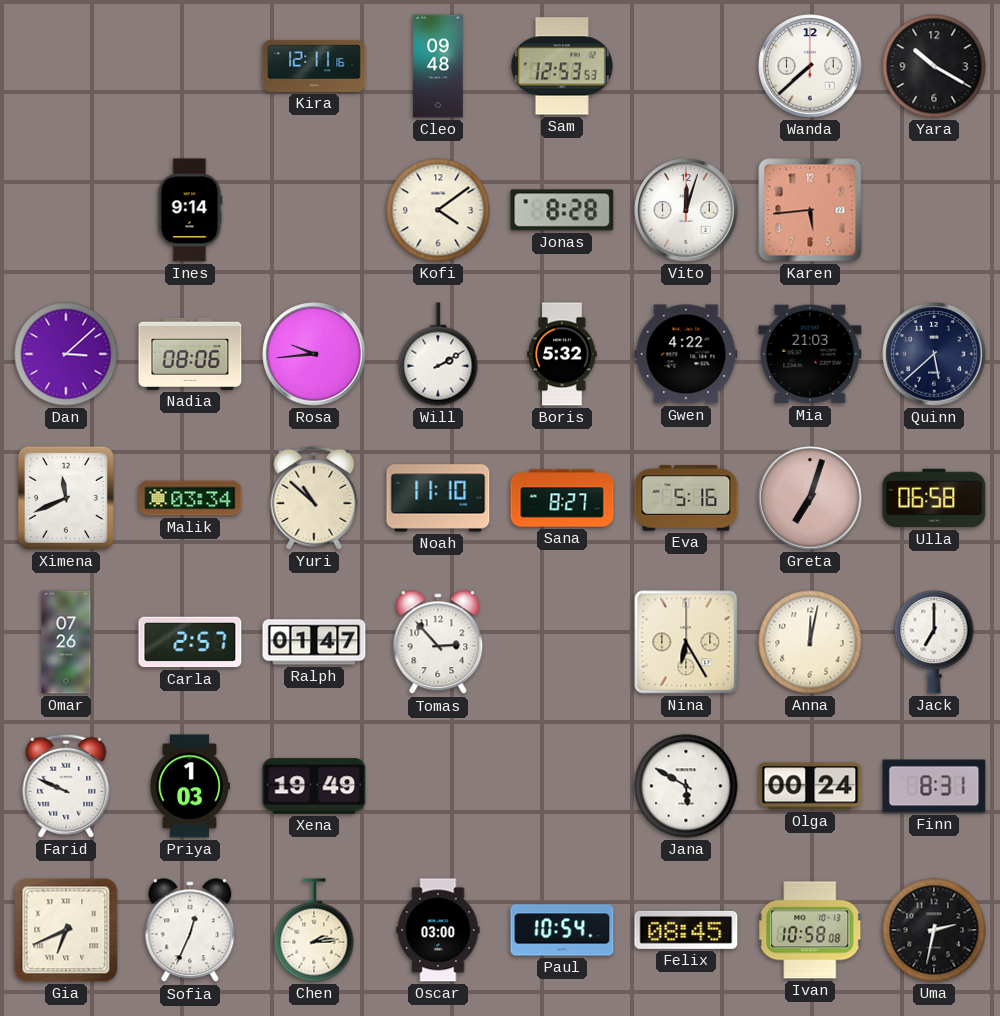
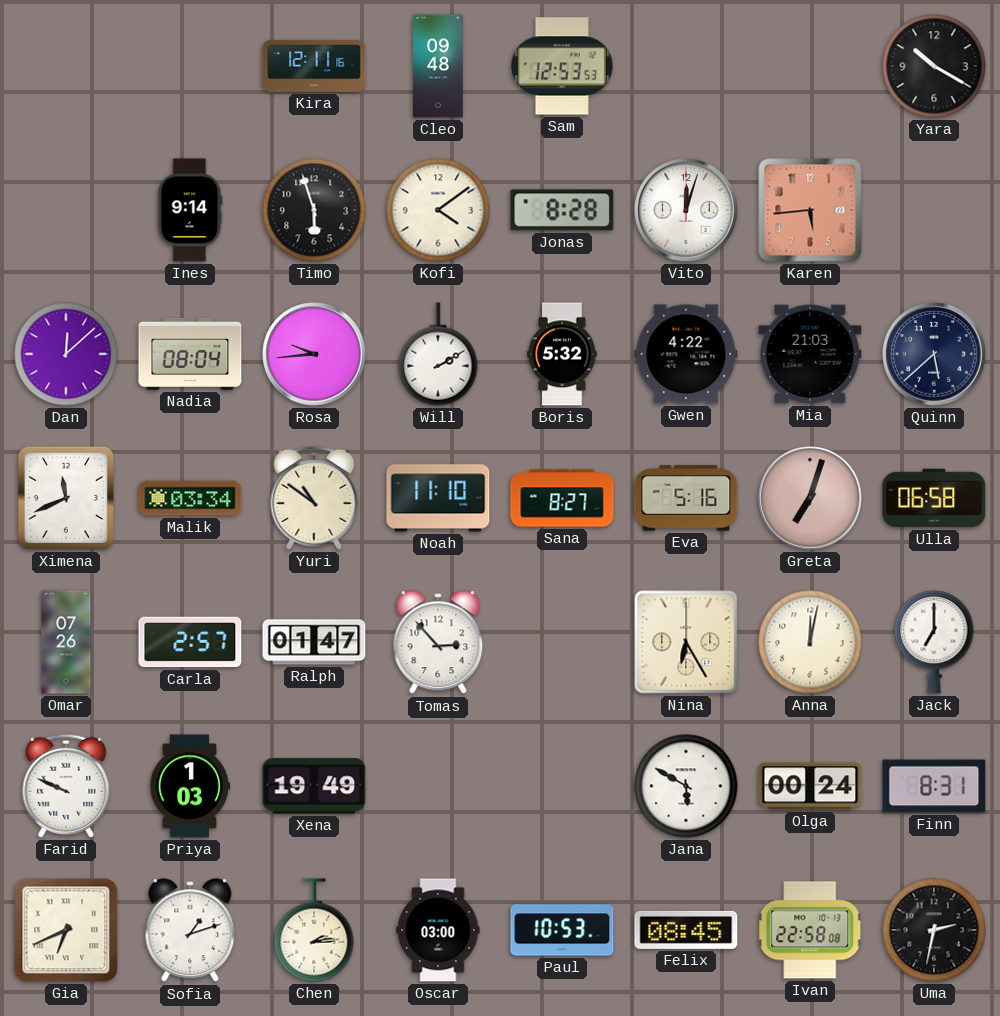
Wanda: 7:38 -> none
Timo: none -> 5:57
Dan: 3:08 -> 12:08
Nadia: 08:06 -> 08:04
Yuri: 10:52 -> 10:51
Sofia: 12:34 -> 1:12
Paul: 10:54 -> 10:53
Ivan: 10:58 -> 22:58
